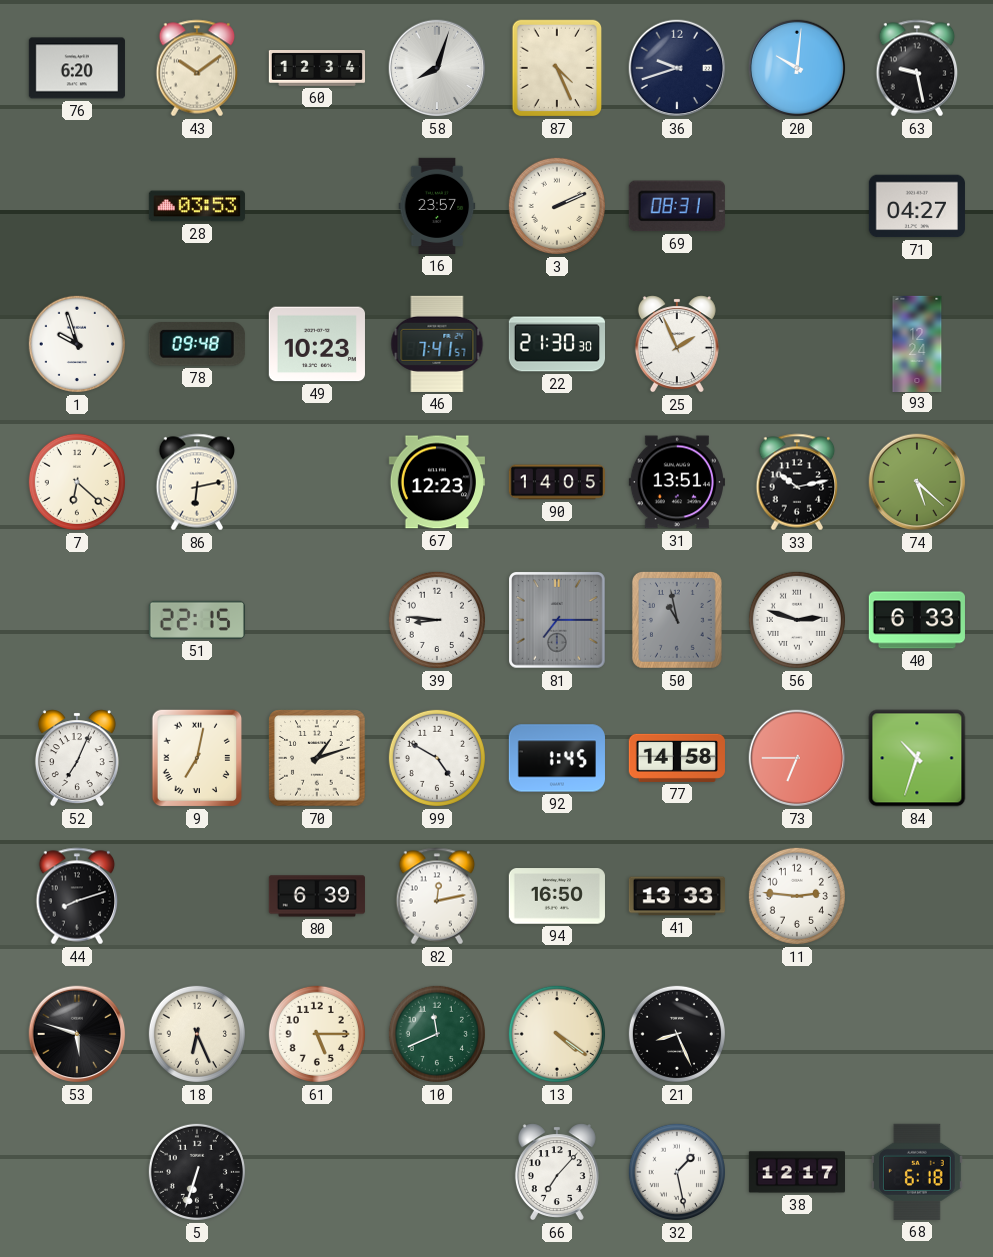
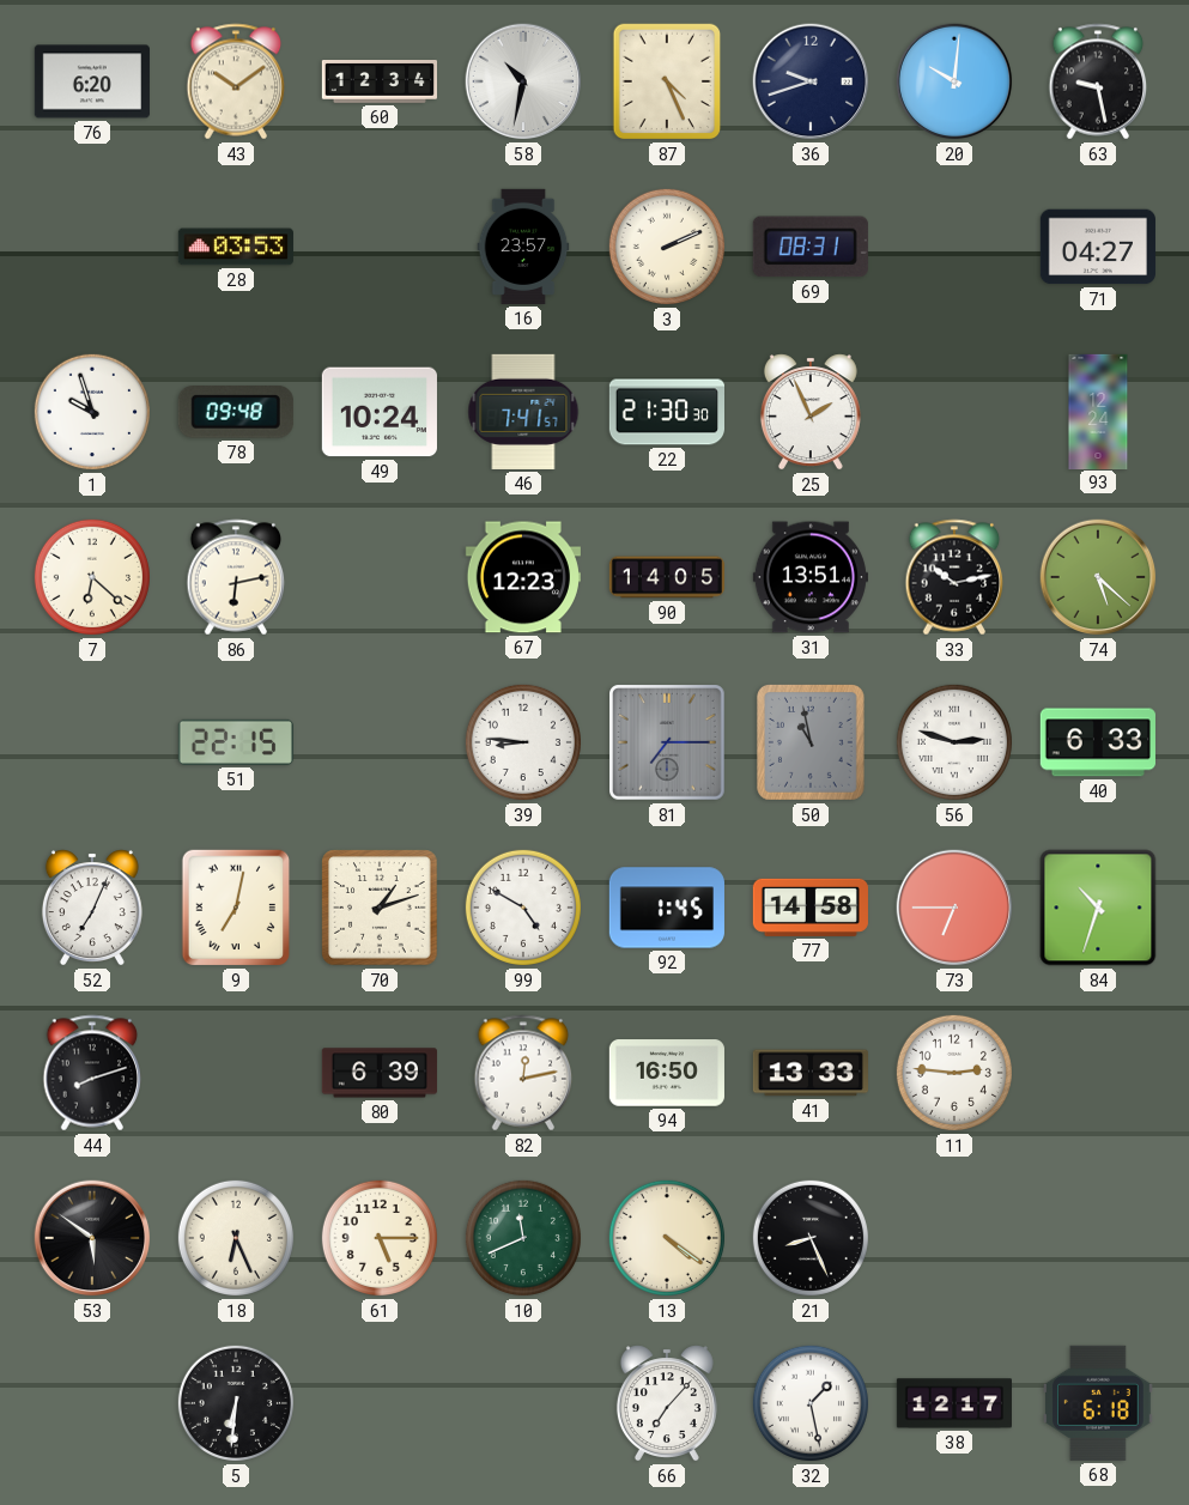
58: 8:03 -> 10:32
49: 10:23 -> 10:24
53: 5:48 -> 5:51
5: 6:33 -> 6:31
